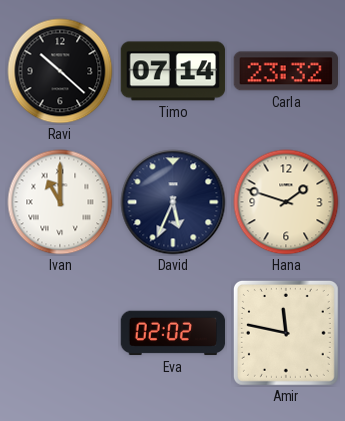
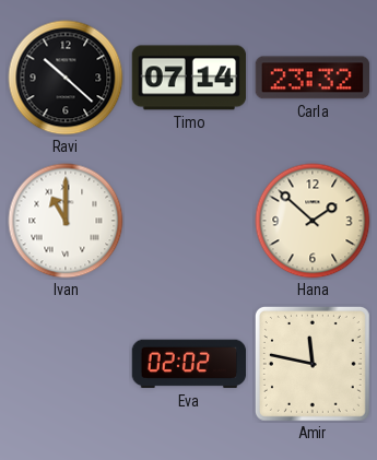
David: 5:34 -> none
Hana: 1:48 -> 1:52
